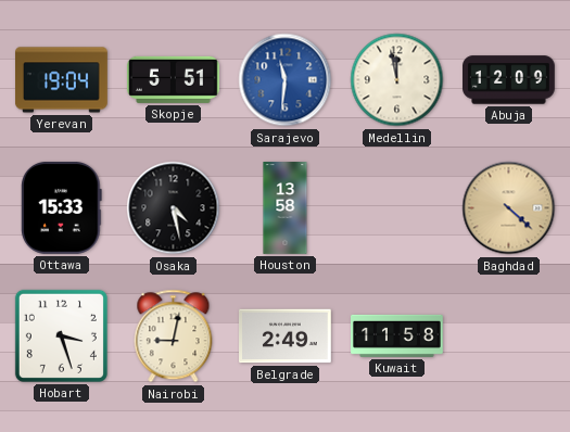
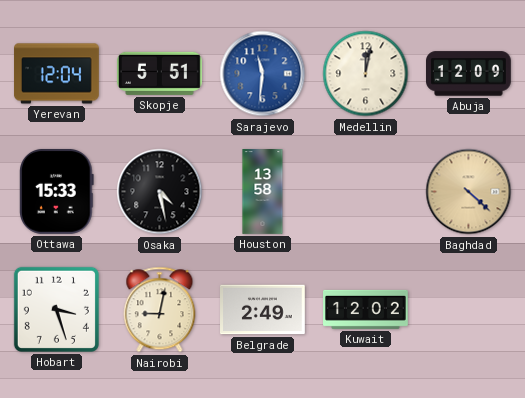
Yerevan: 19:04 -> 12:04
Medellin: 11:58 -> 12:02
Kuwait: 11:58 -> 12:02
